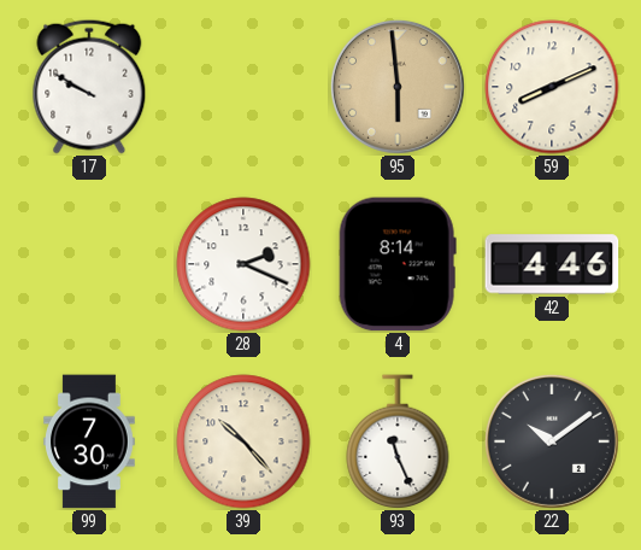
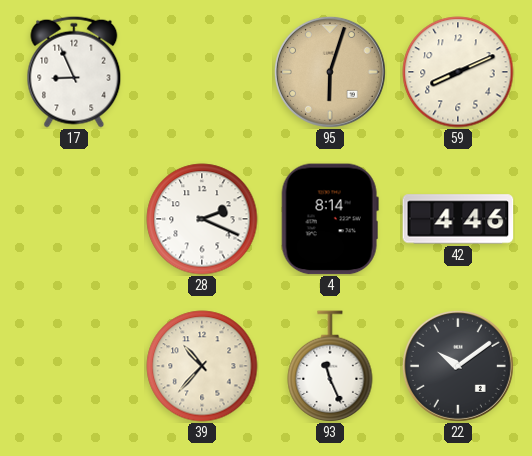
17: 9:50 -> 8:56
95: 5:59 -> 6:03
99: 7:30 -> none
39: 10:23 -> 10:37
